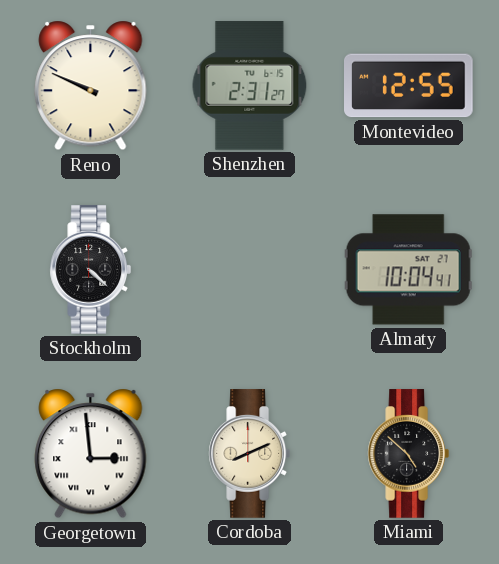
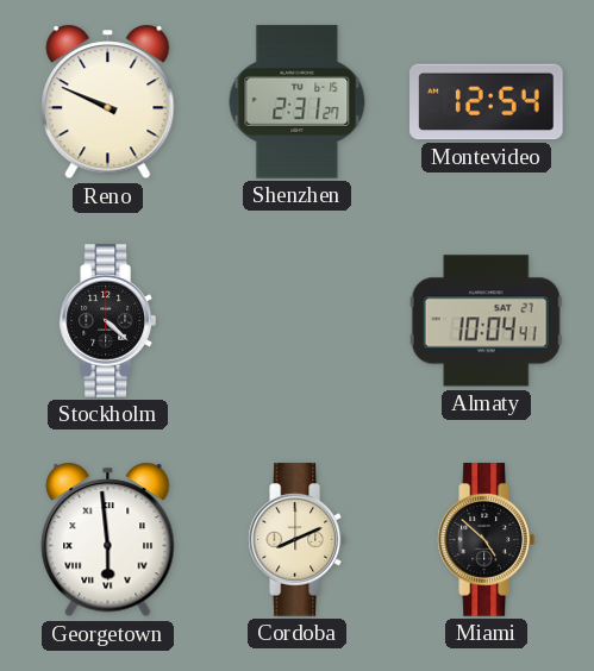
Montevideo: 12:55 -> 12:54
Georgetown: 2:59 -> 5:59
